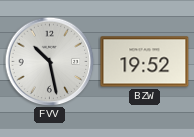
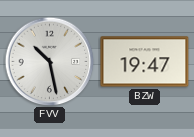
BZW: 19:52 -> 19:47
